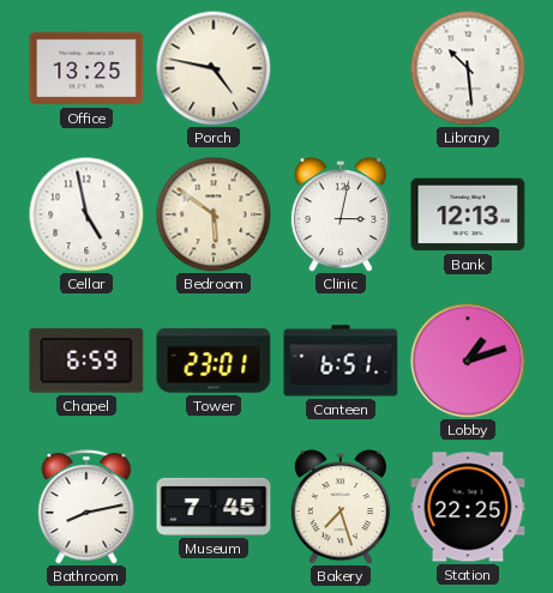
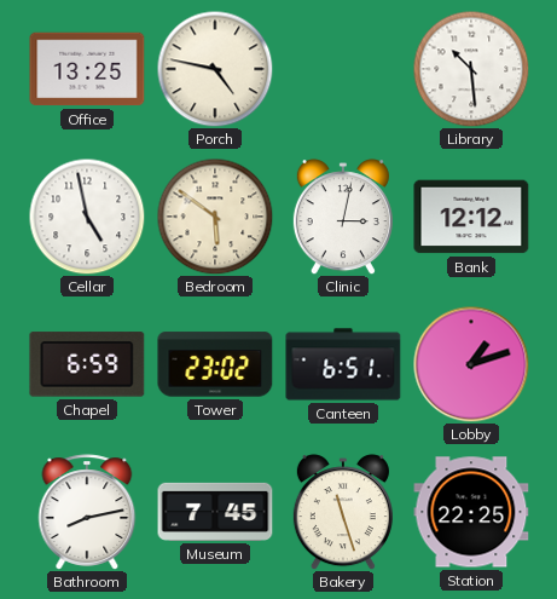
Bank: 12:13 -> 12:12
Tower: 23:01 -> 23:02
Bakery: 7:27 -> 11:27
